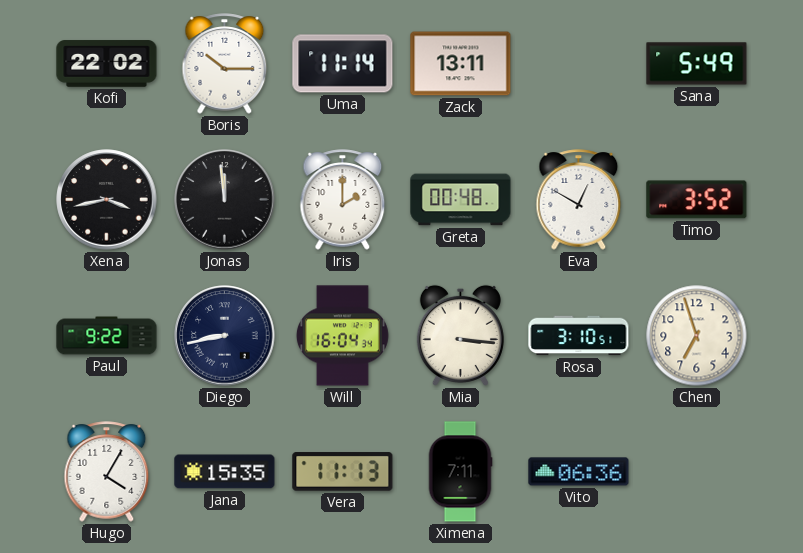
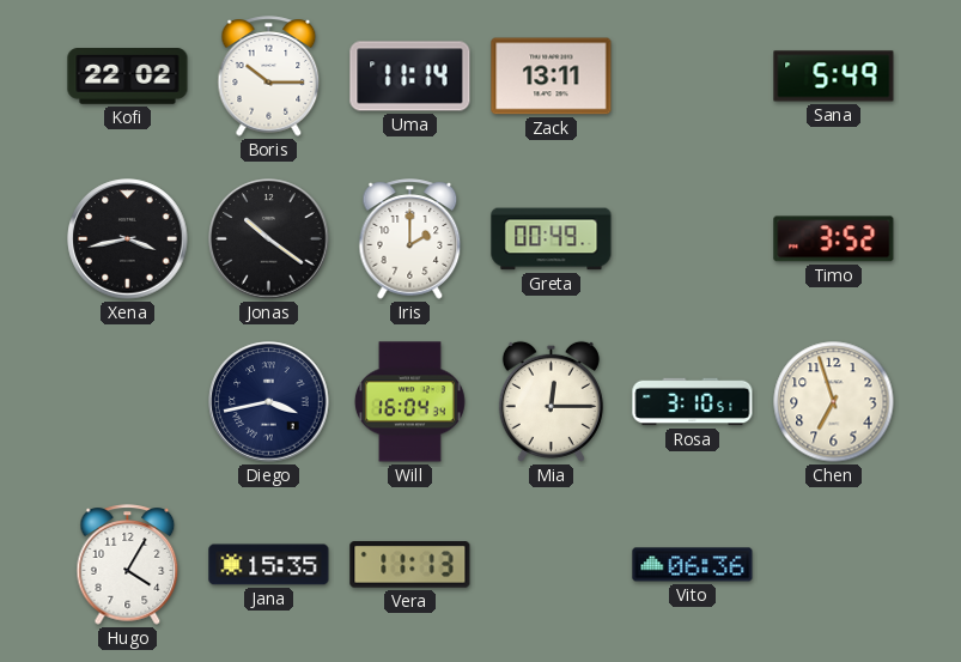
Jonas: 11:59 -> 10:21
Greta: 00:48 -> 00:49
Eva: 12:50 -> none
Paul: 9:22 -> none
Diego: 8:43 -> 3:43
Mia: 3:16 -> 12:15
Ximena: 7:11 -> none
